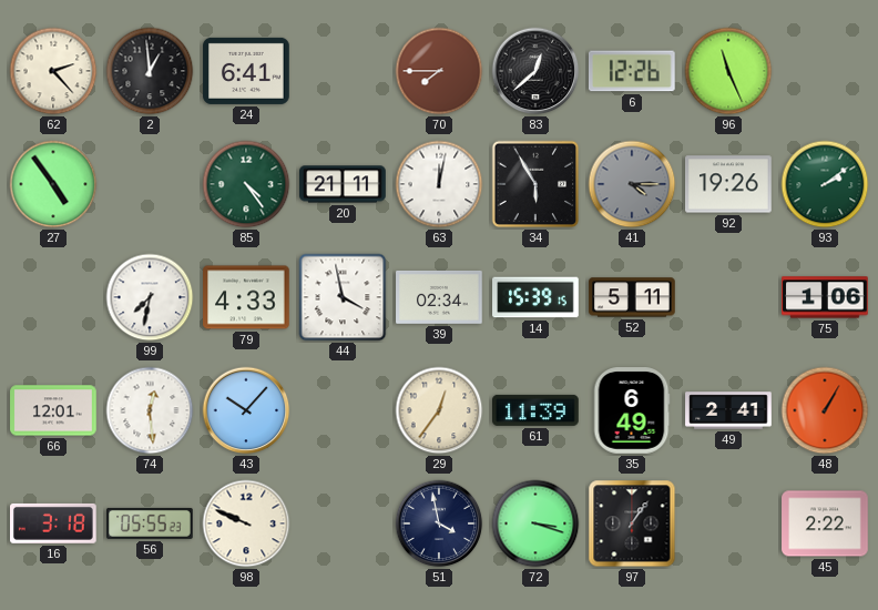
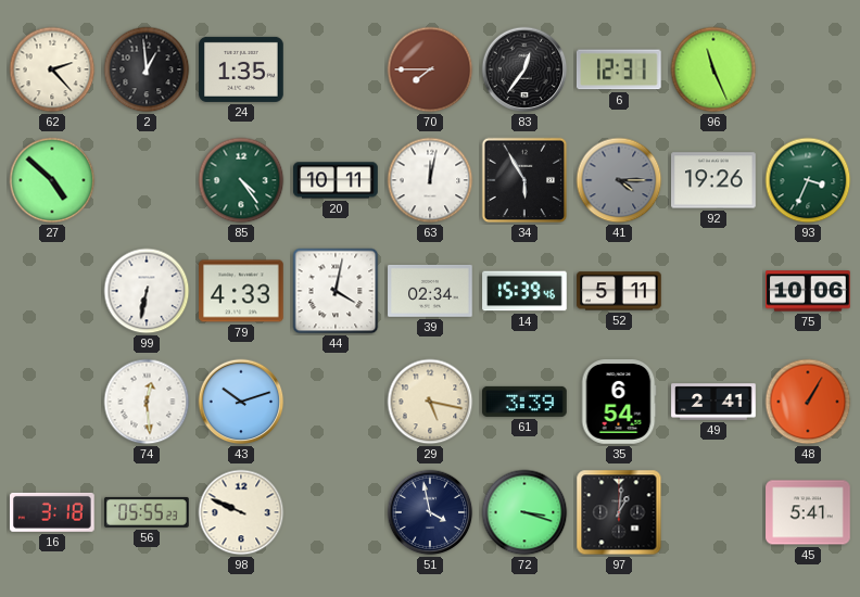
24: 6:41 -> 1:35
83: 12:38 -> 12:36
6: 12:26 -> 12:31
27: 4:54 -> 4:52
20: 21:11 -> 10:11
93: 2:09 -> 3:34
99: 7:32 -> 6:32
44: 3:58 -> 4:02
14: 15:39:15 -> 15:39:46
75: 1:06 -> 10:06
66: 12:01 -> none
43: 10:07 -> 10:12
29: 12:36 -> 5:17
61: 11:39 -> 3:39
35: 6:49 -> 6:54
97: 1:06 -> 1:01
45: 2:22 -> 5:41
